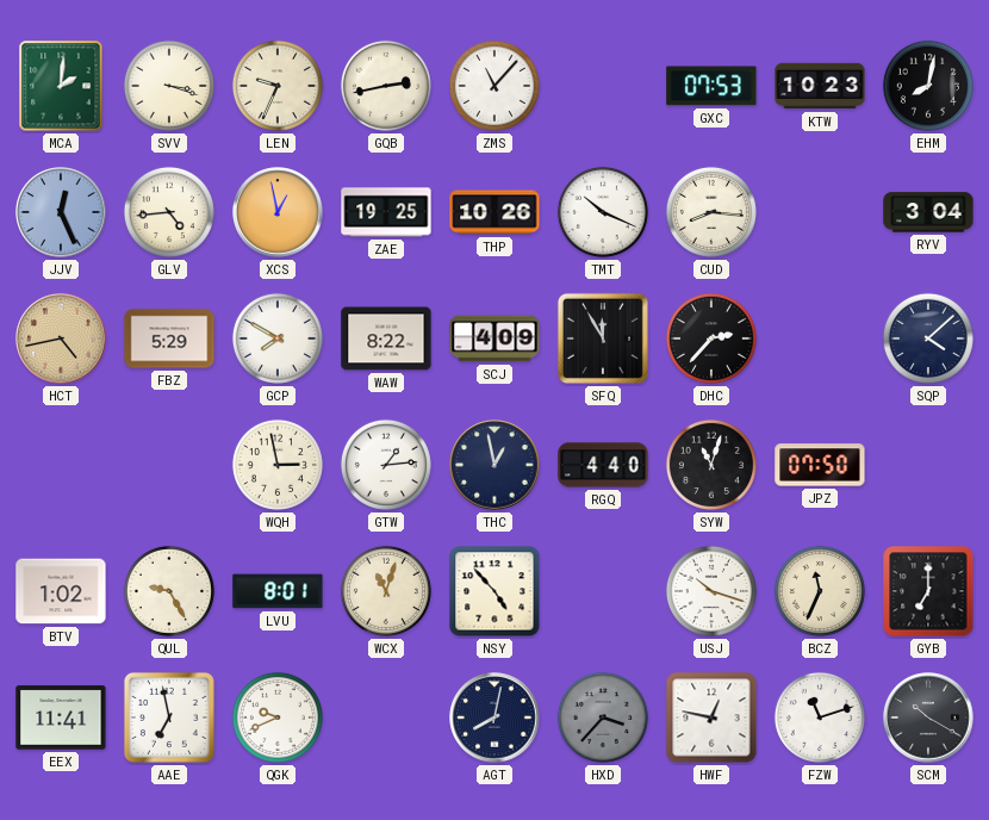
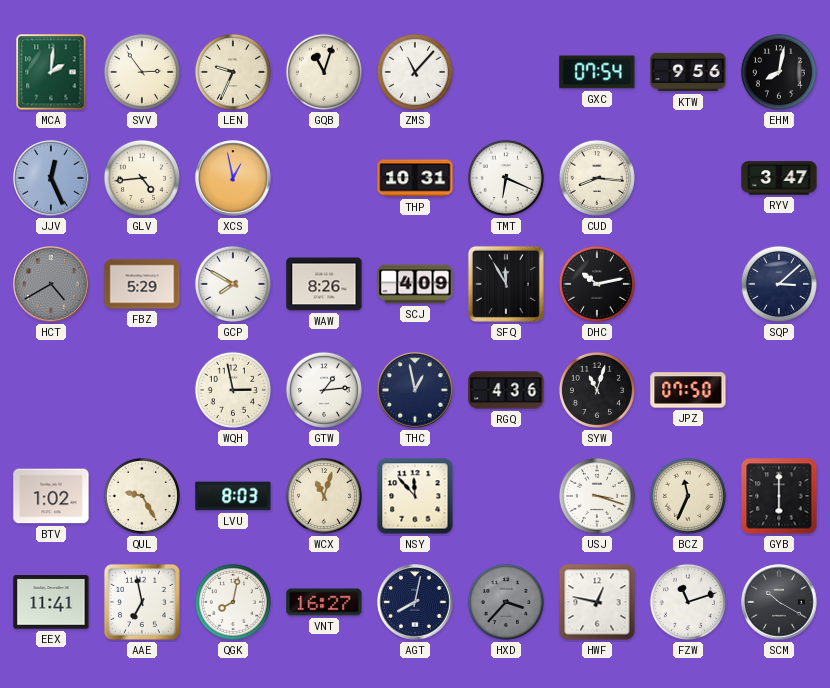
SVV: 3:18 -> 2:54
GQB: 2:43 -> 11:03
GXC: 07:53 -> 07:54
KTW: 10:23 -> 9:56
ZAE: 19:25 -> none
THP: 10:26 -> 10:31
TMT: 10:19 -> 6:19
RYV: 3:04 -> 3:47
HCT: 4:43 -> 4:40
HCT dial: champagne -> grey
WAW: 8:22 -> 8:26
DHC: 2:37 -> 10:13
SQP: 4:08 -> 3:08
RGQ: 4:40 -> 4:36
LVU: 8:01 -> 8:03
NSY: 4:53 -> 11:53
USJ: 10:18 -> 3:18
GYB: 7:00 -> 6:00
QGK: 9:41 -> 8:02
VNT: none -> 16:27
